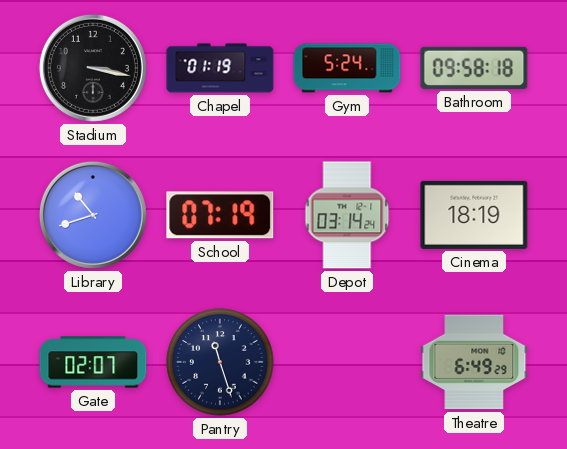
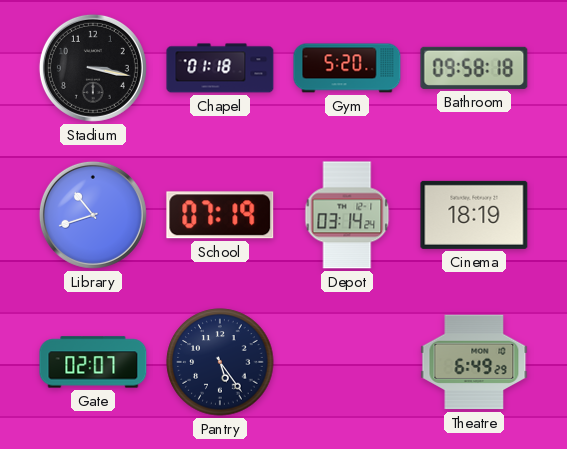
Chapel: 01:19 -> 01:18
Gym: 5:24 -> 5:20
Pantry: 11:27 -> 5:24
